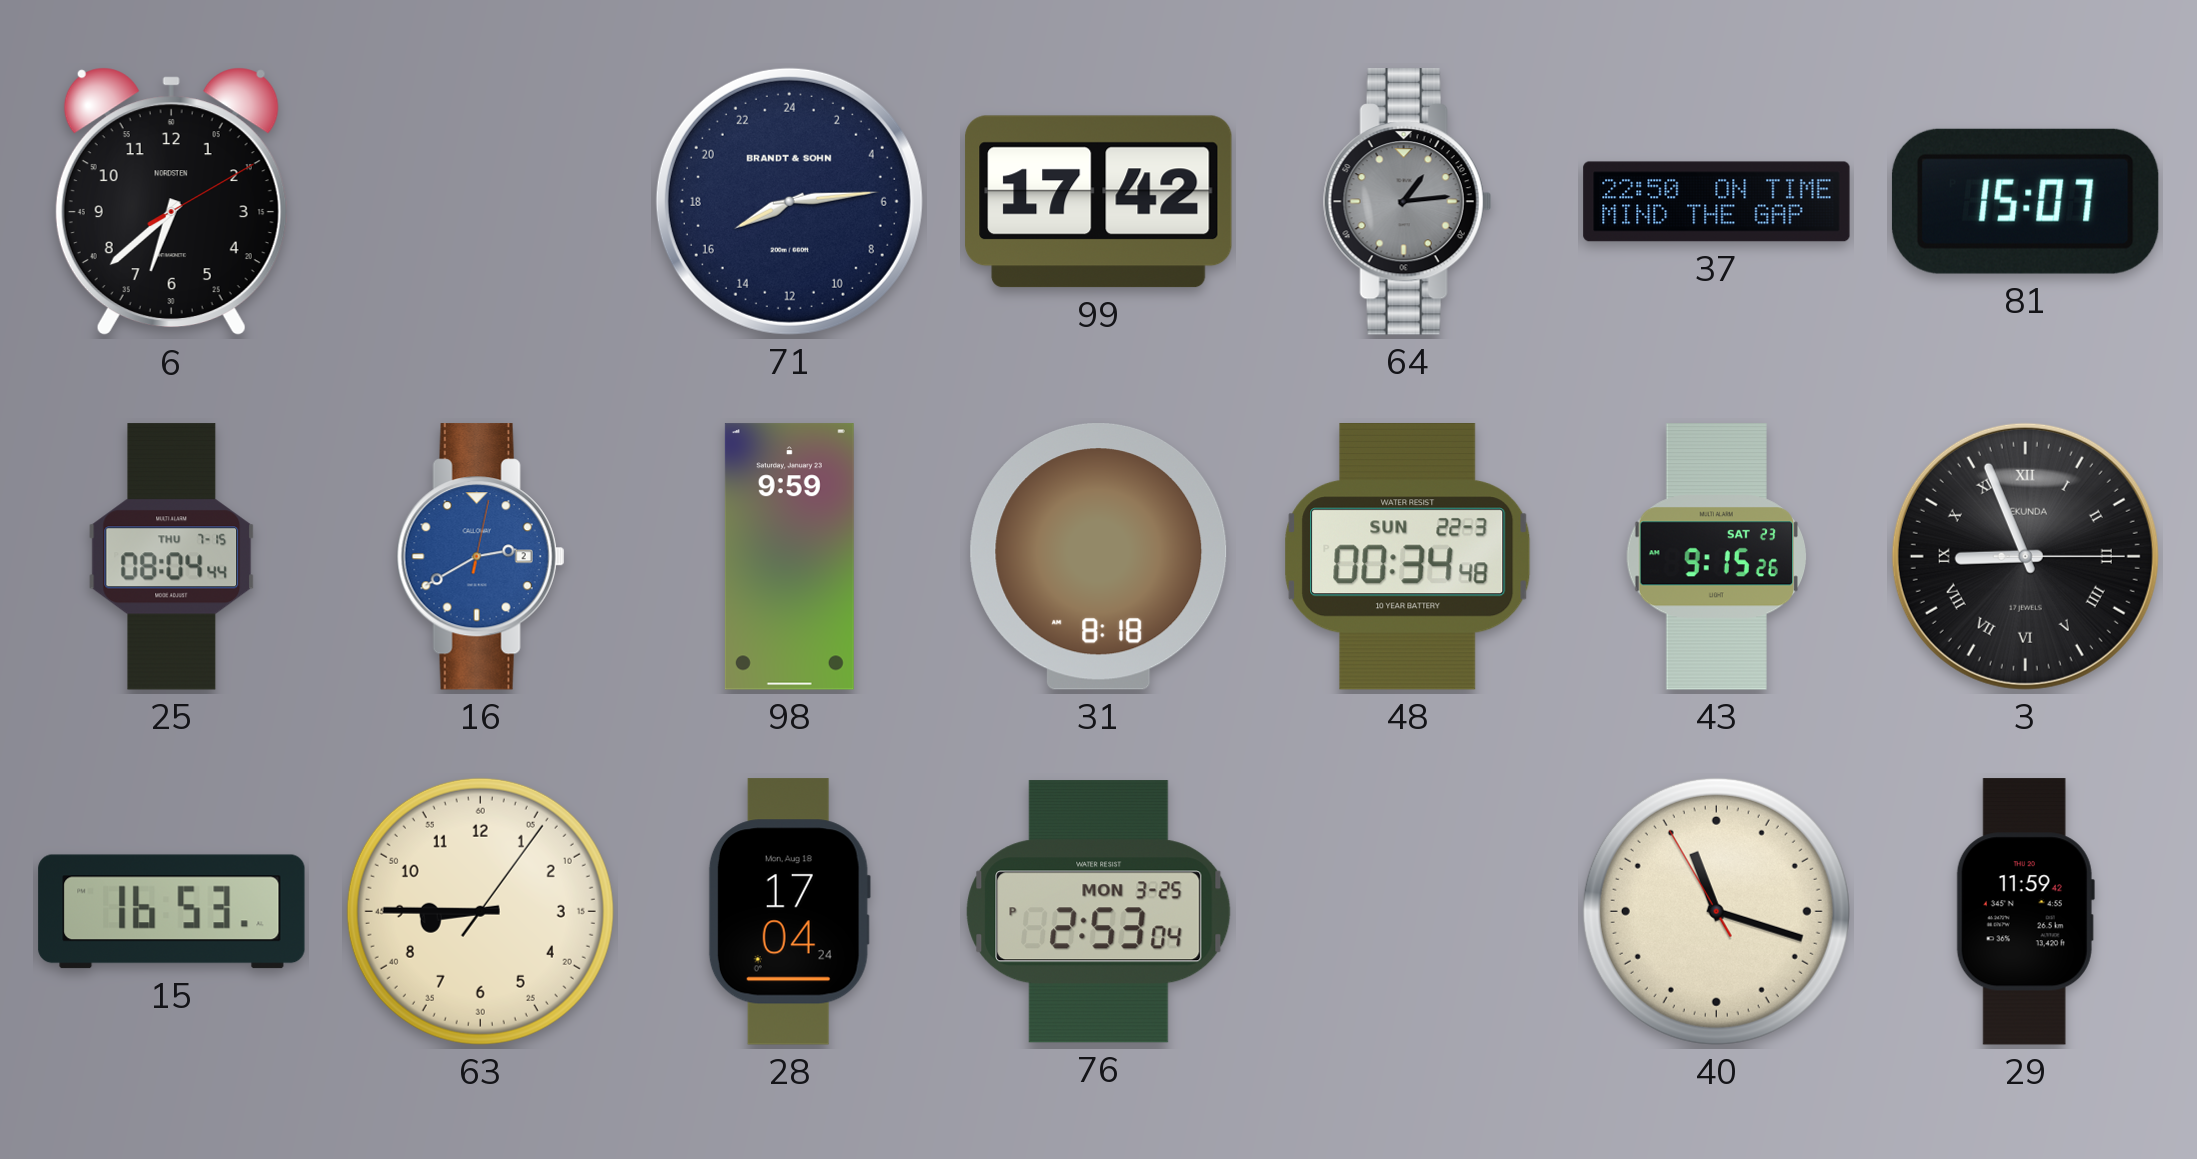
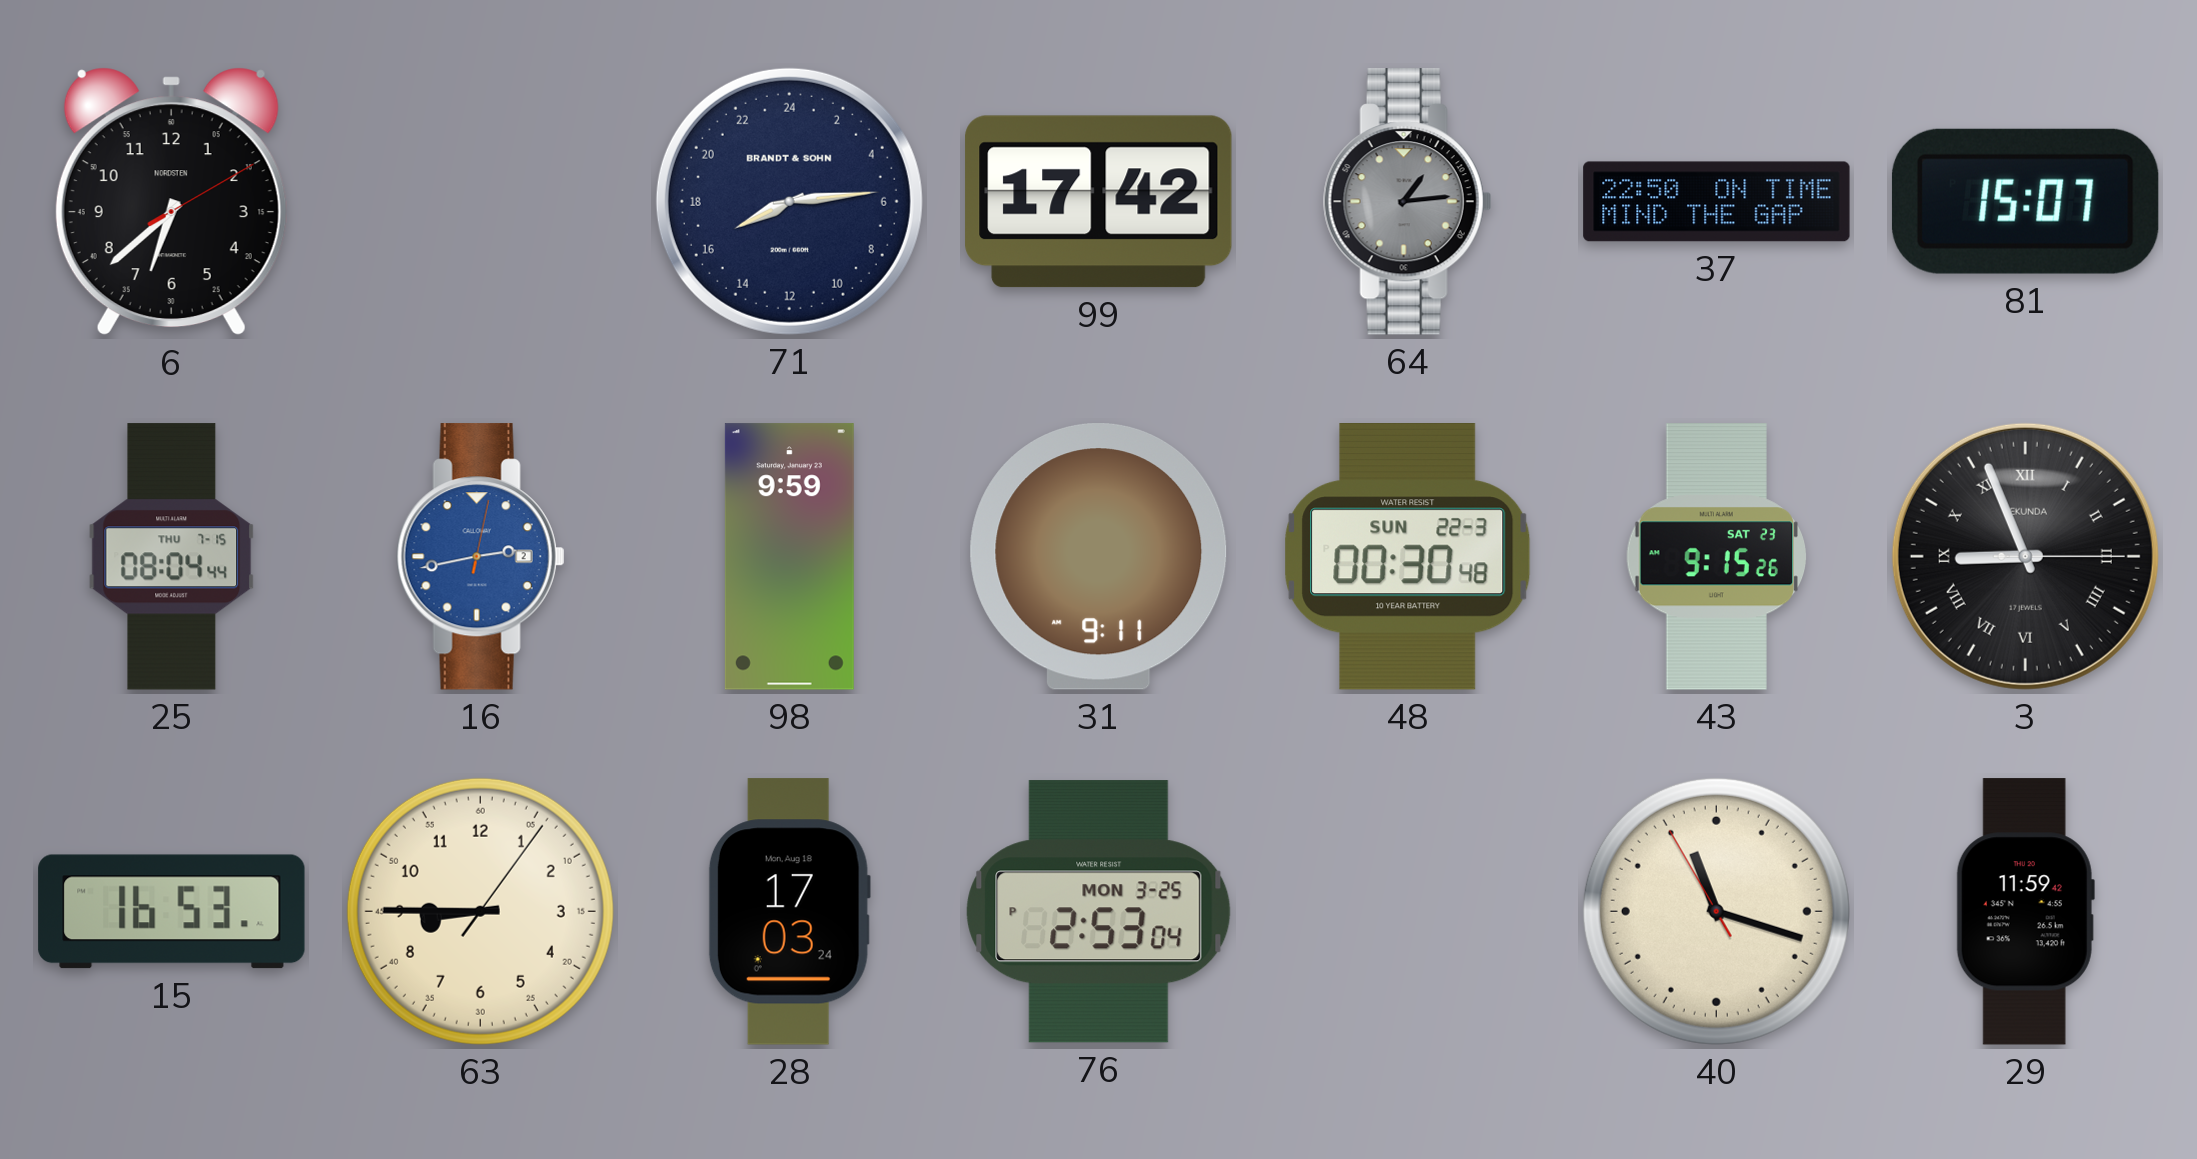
16: 2:40 -> 2:43
31: 8:18 -> 9:11
48: 00:34 -> 00:30
28: 17:04 -> 17:03
